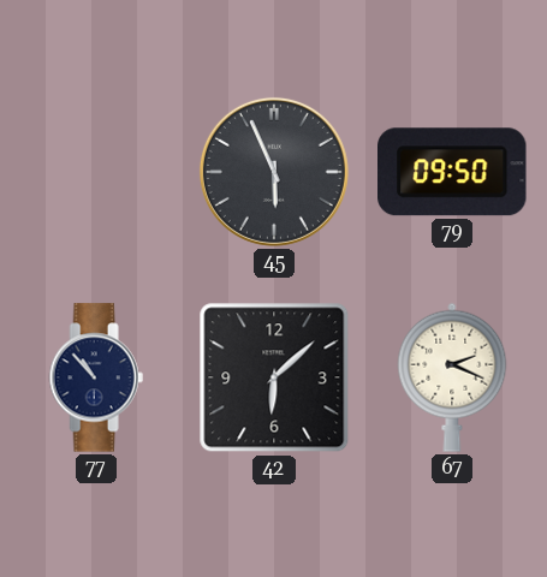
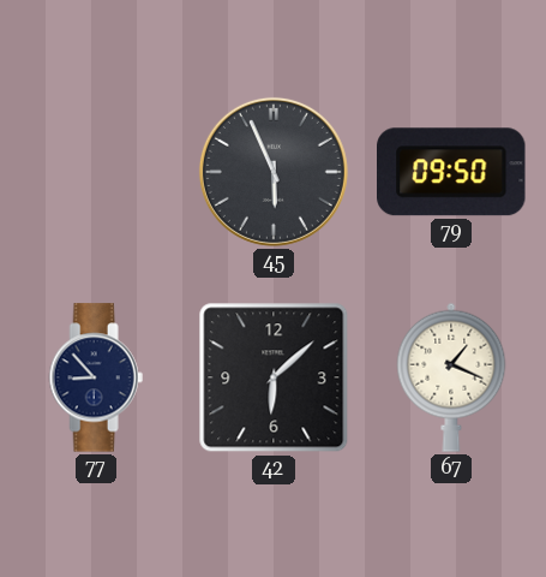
77: 10:53 -> 8:53
67: 2:19 -> 1:19
